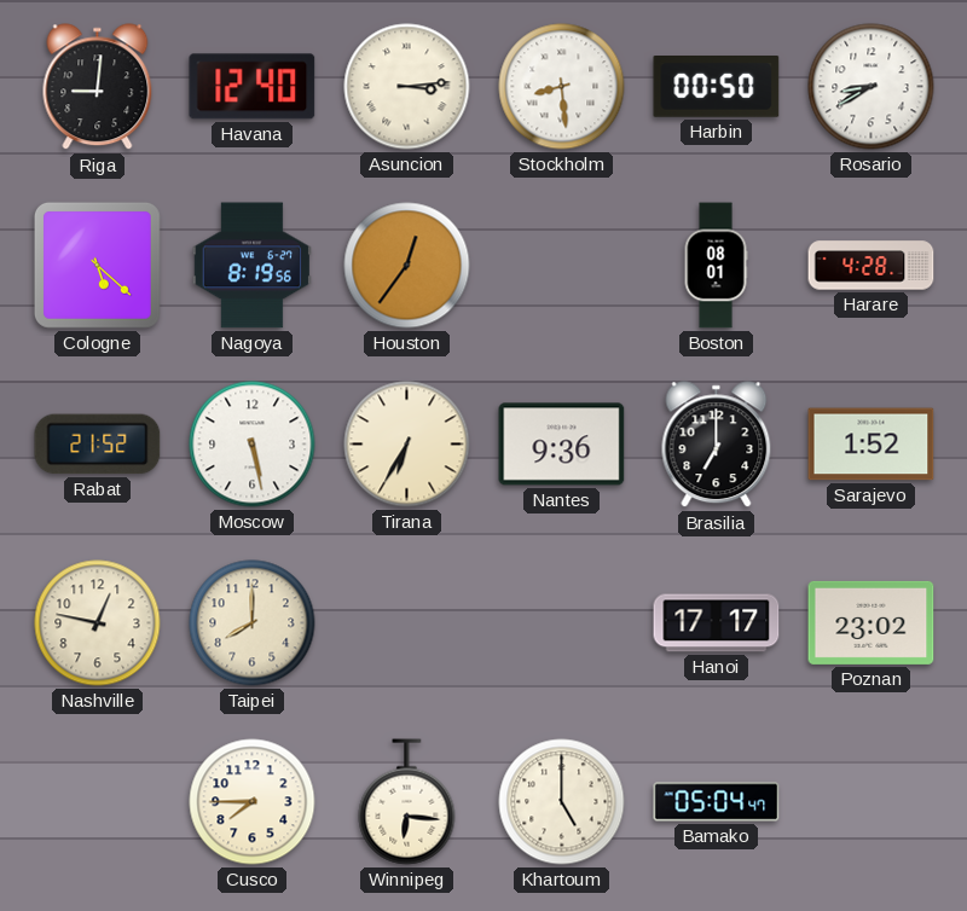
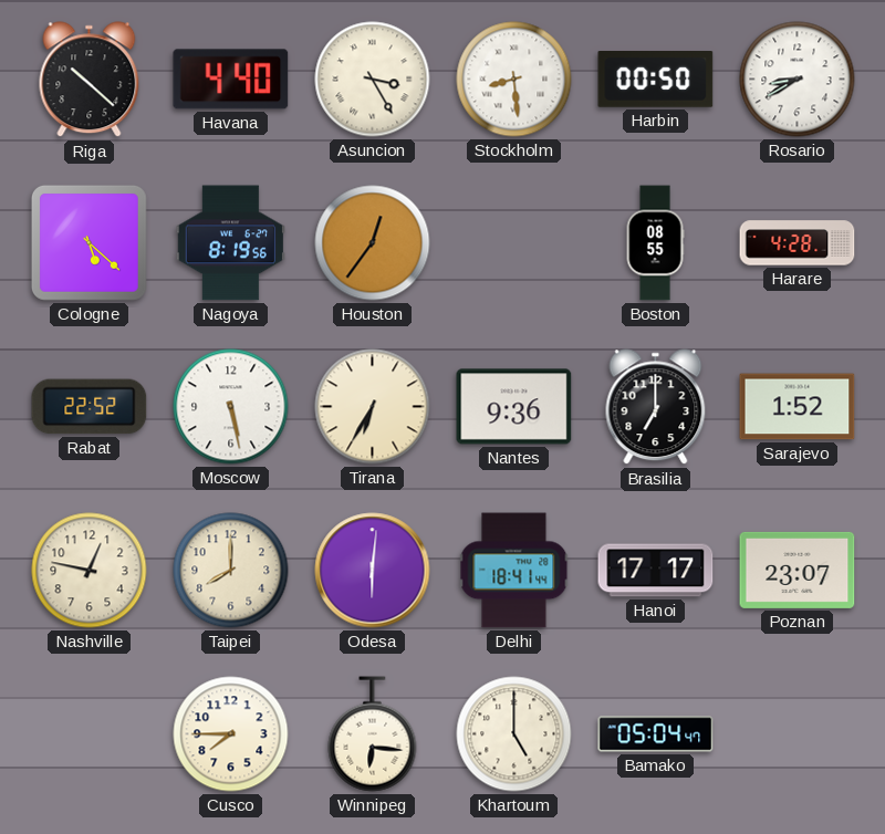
Riga: 9:01 -> 10:22
Havana: 12:40 -> 4:40
Asuncion: 3:14 -> 3:25
Boston: 08:01 -> 08:55
Rabat: 21:52 -> 22:52
Odesa: none -> 6:01
Delhi: none -> 18:41
Poznan: 23:02 -> 23:07
